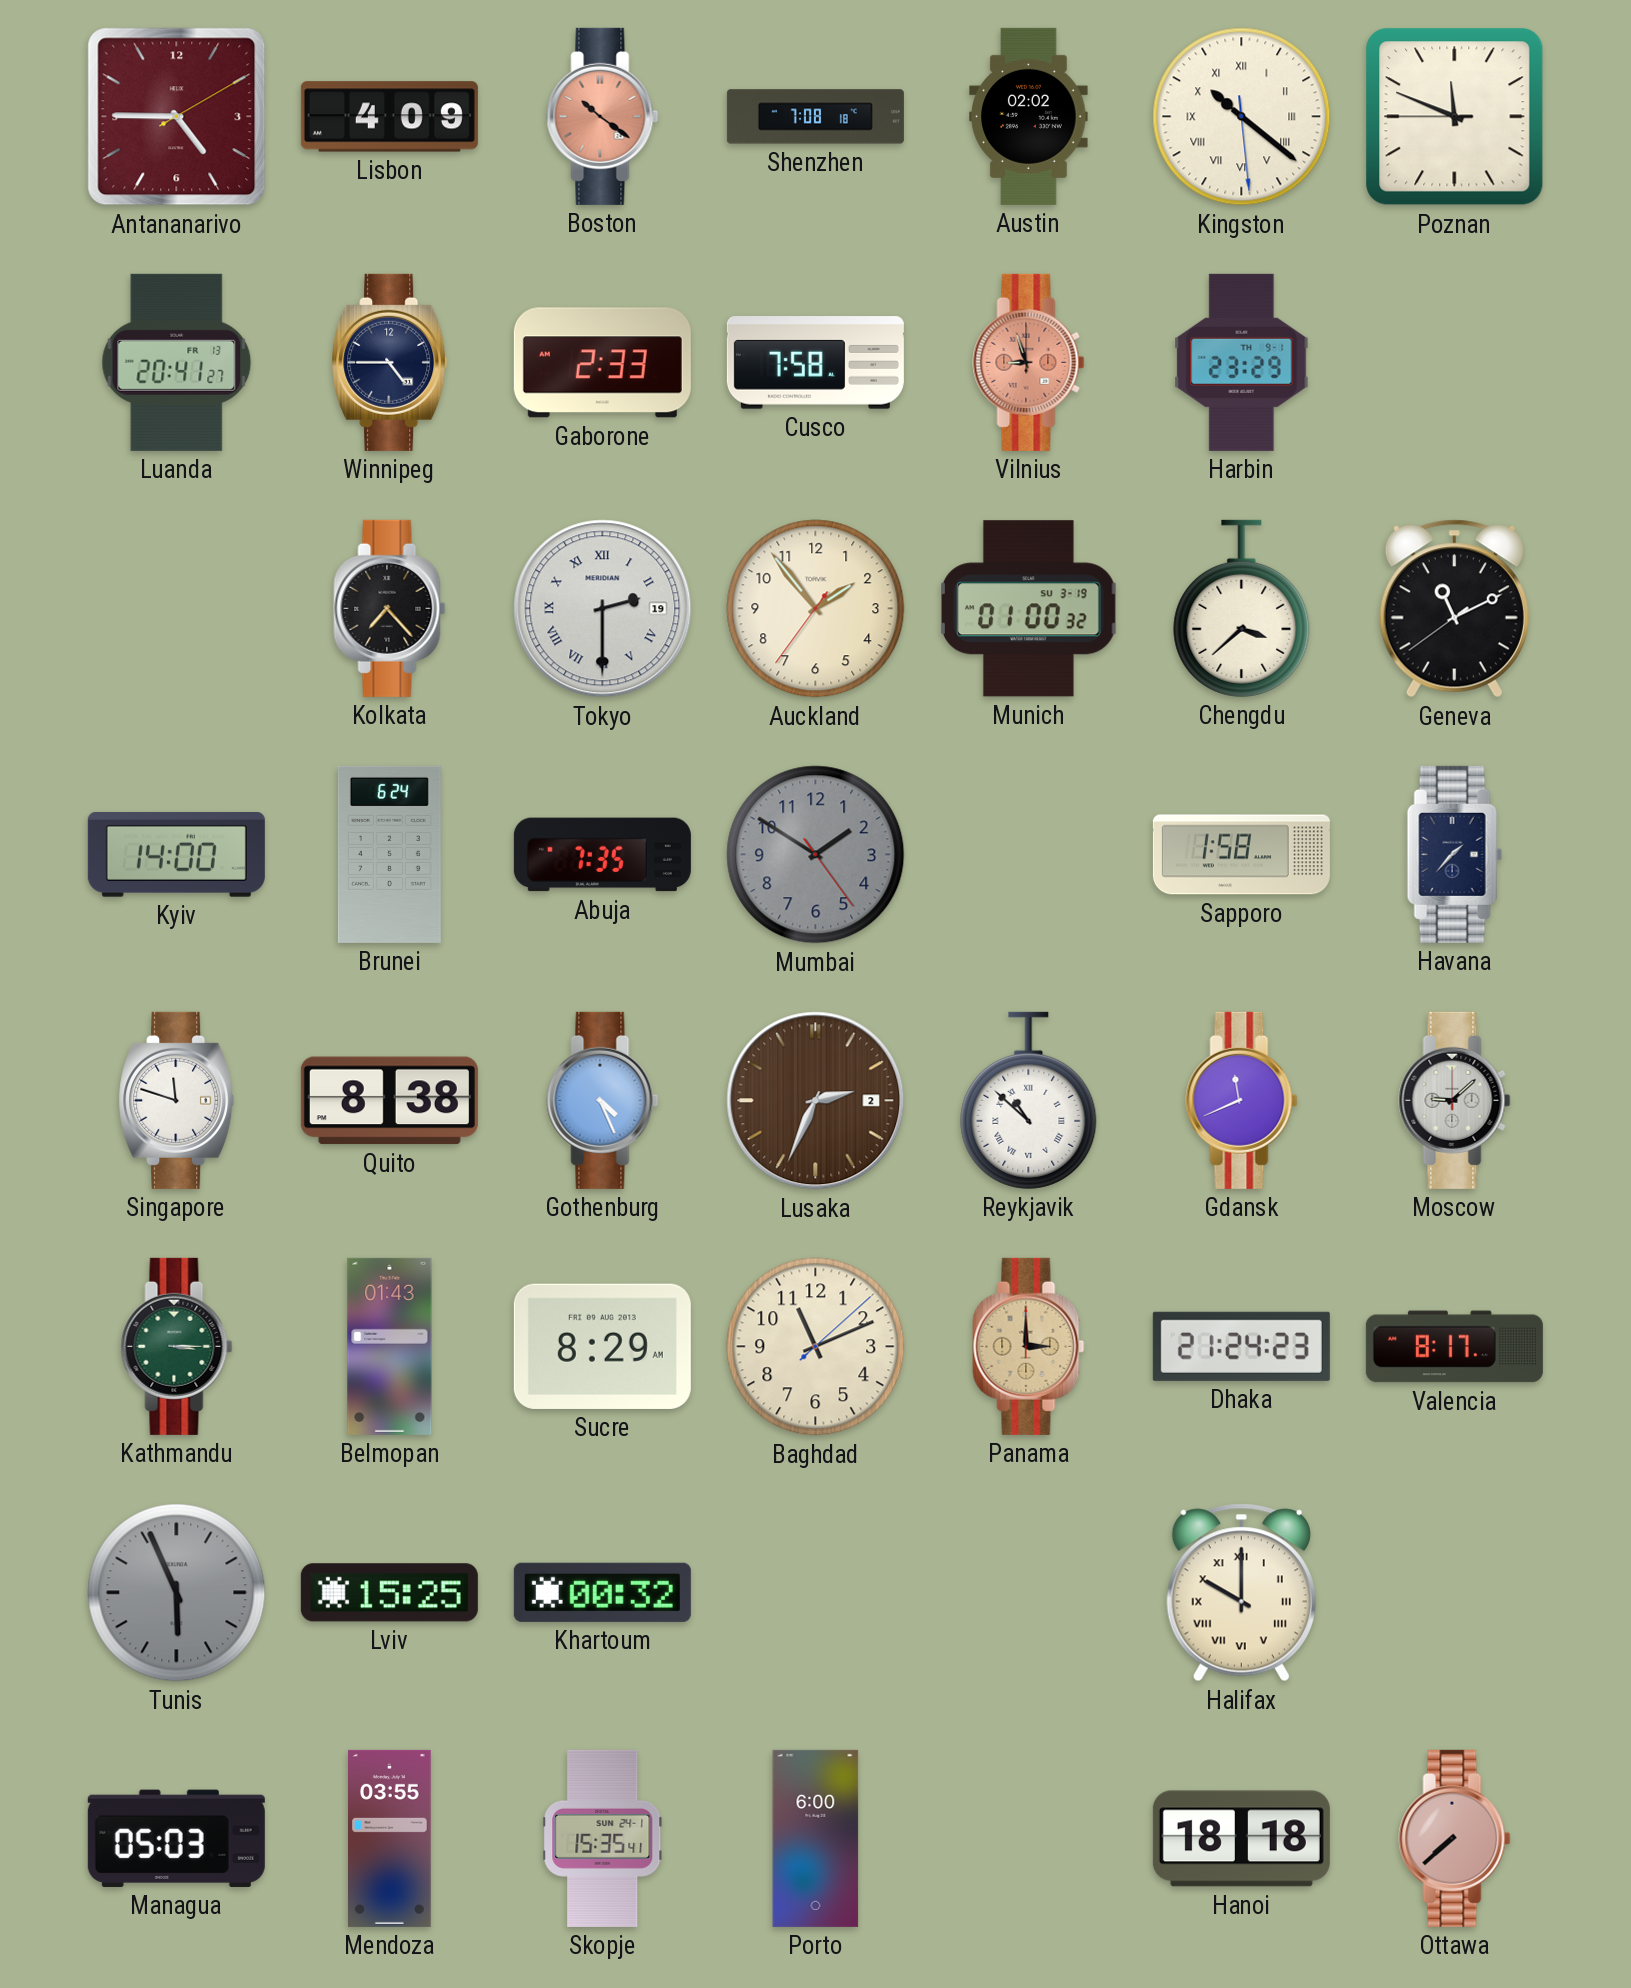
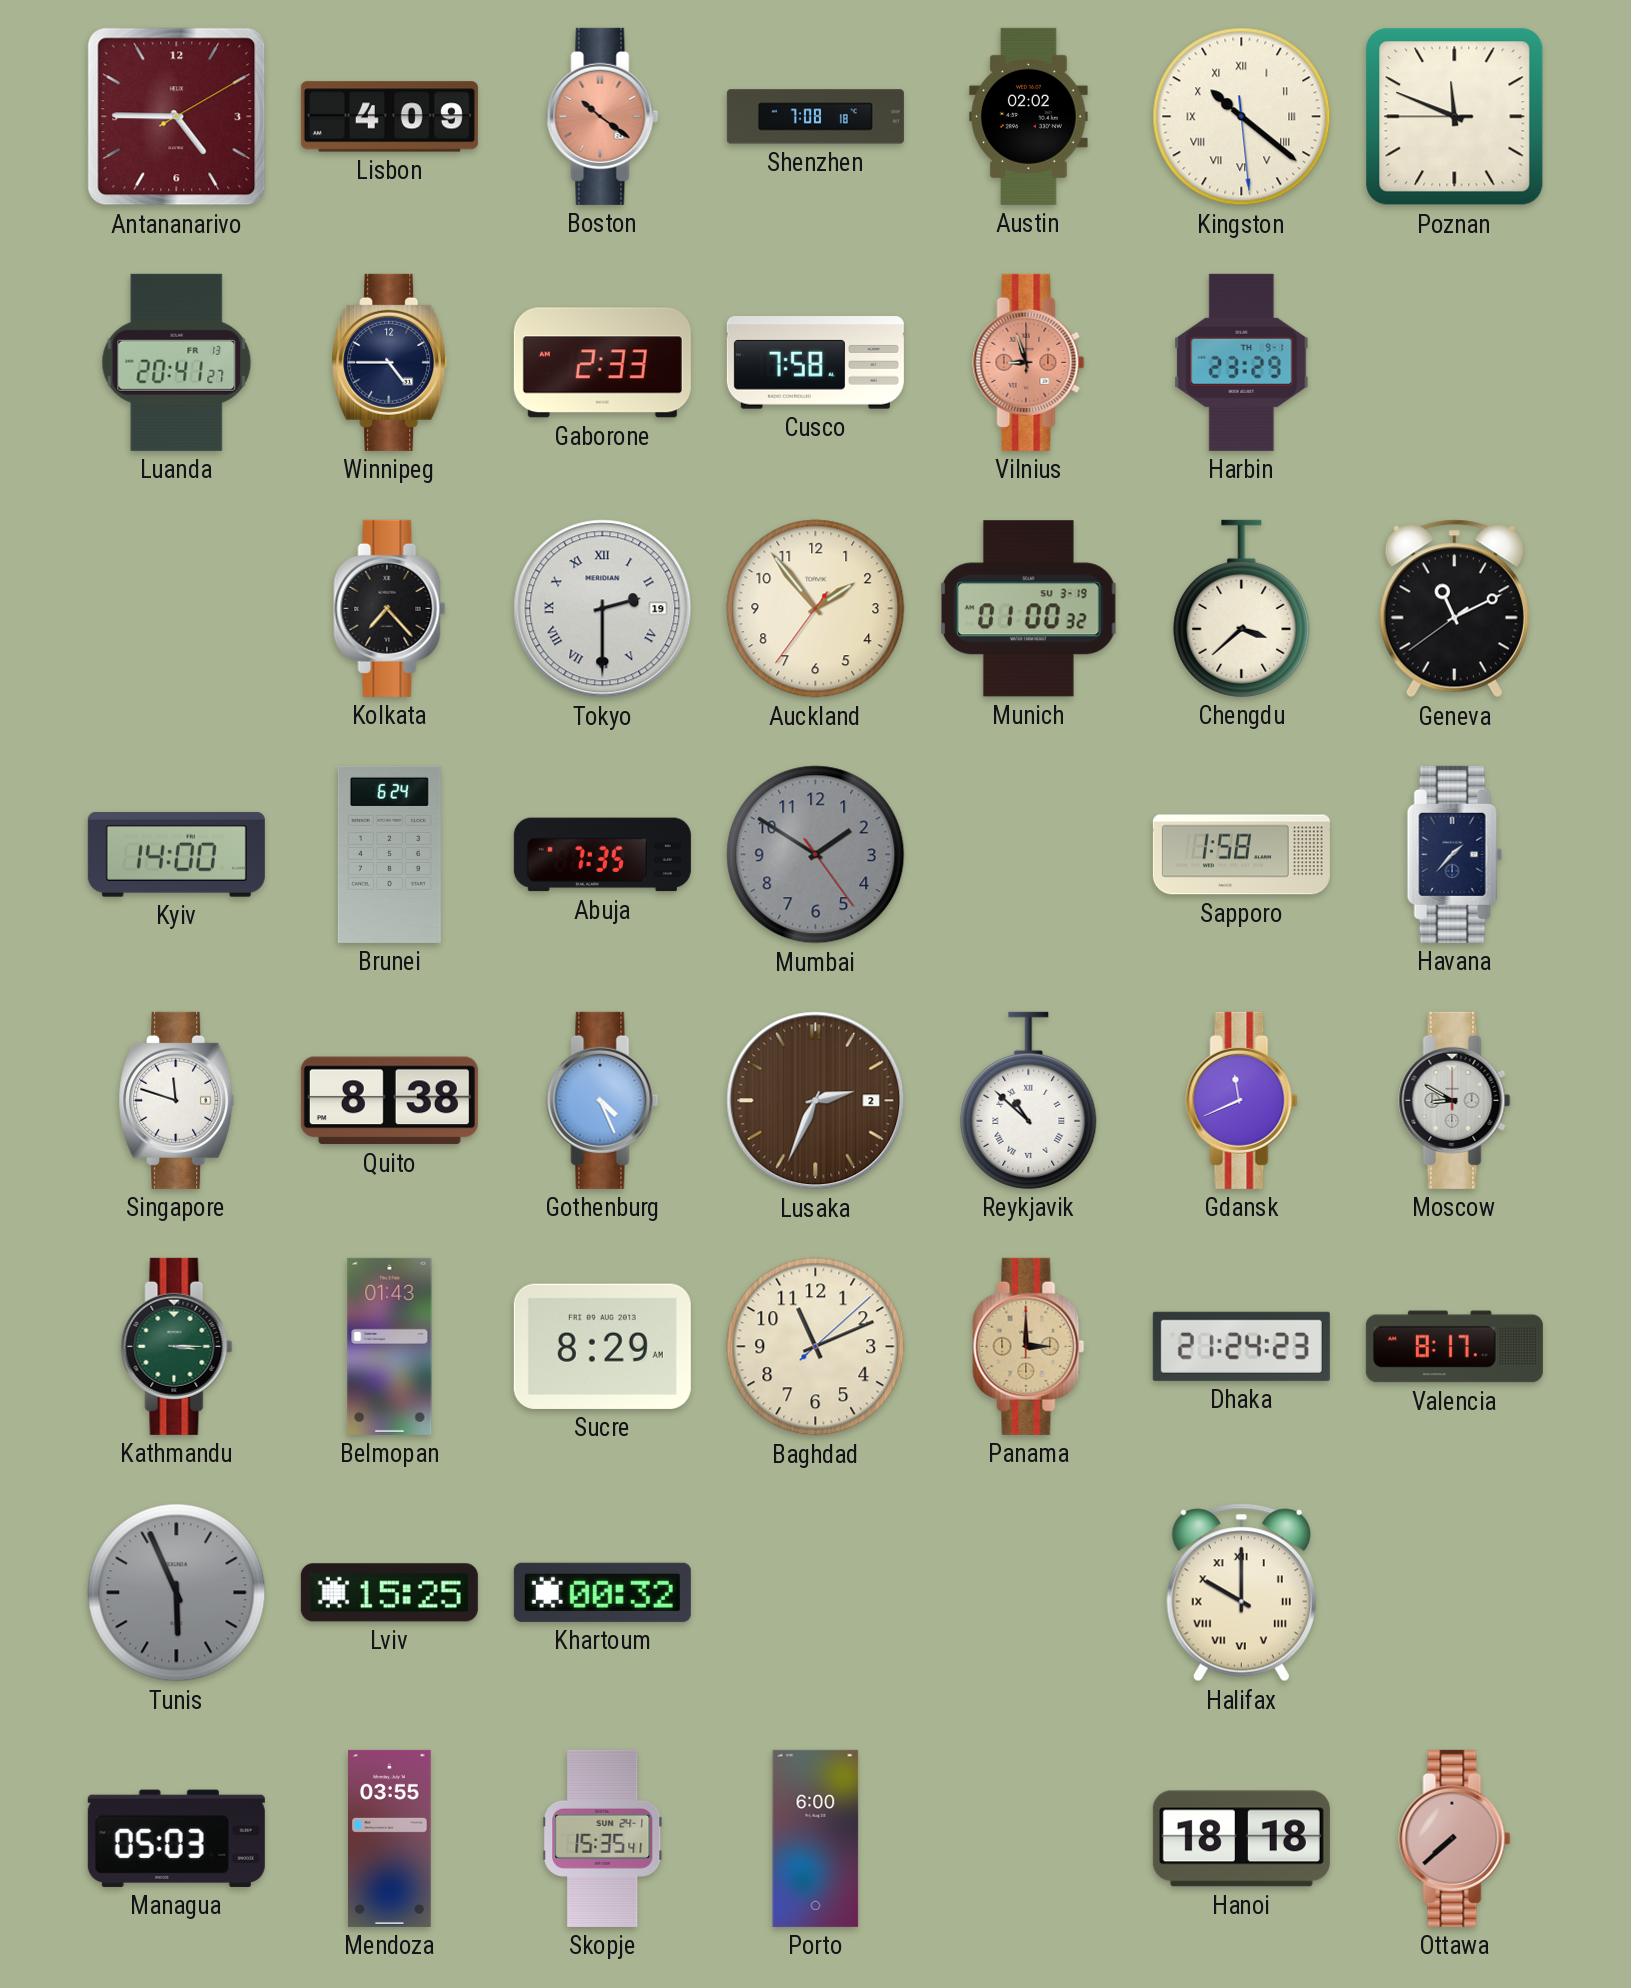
Moscow: 9:08 -> 8:50
